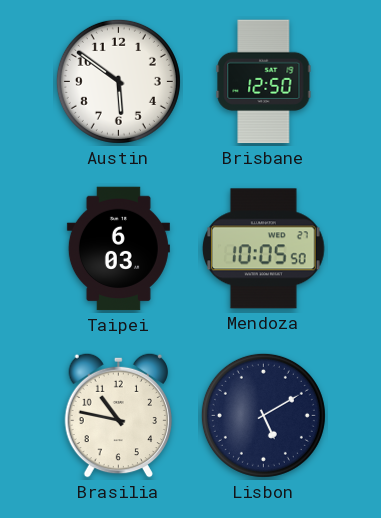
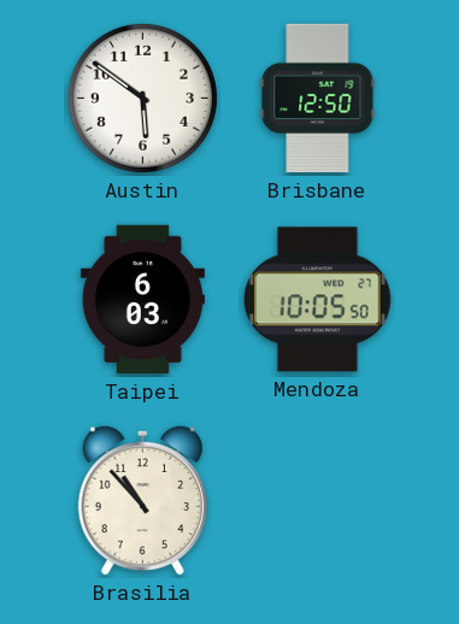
Brasilia: 10:47 -> 10:53
Lisbon: 5:10 -> none
